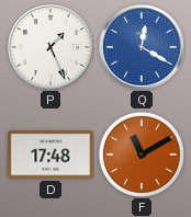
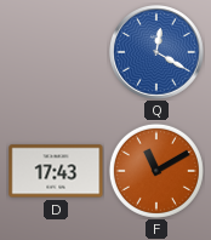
P: 1:26 -> none
D: 17:48 -> 17:43
